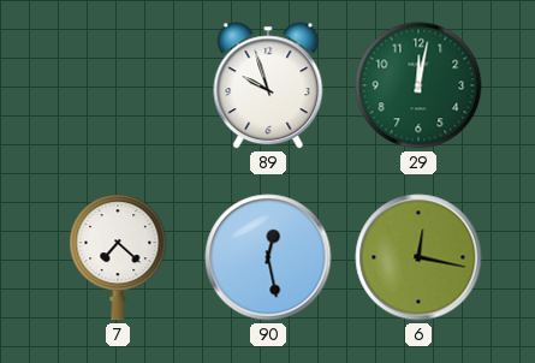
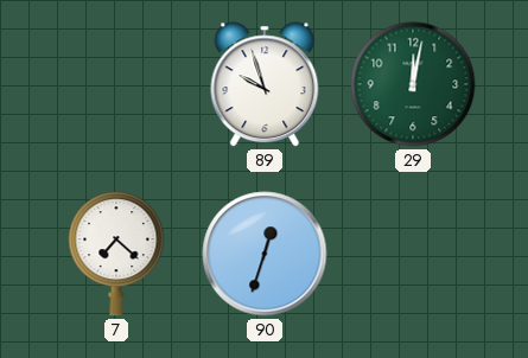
90: 12:28 -> 12:33
6: 12:17 -> none
